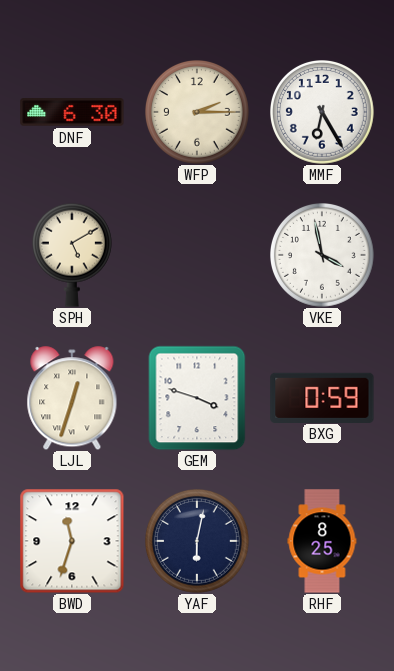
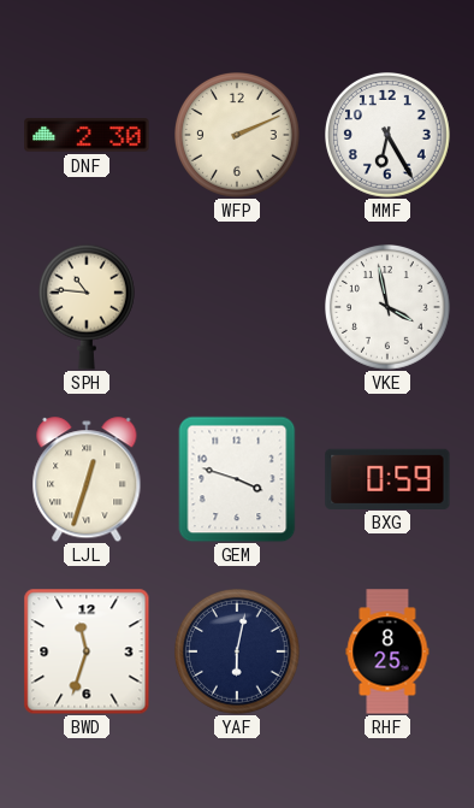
DNF: 6:30 -> 2:30
WFP: 2:15 -> 2:11
SPH: 5:10 -> 10:46
